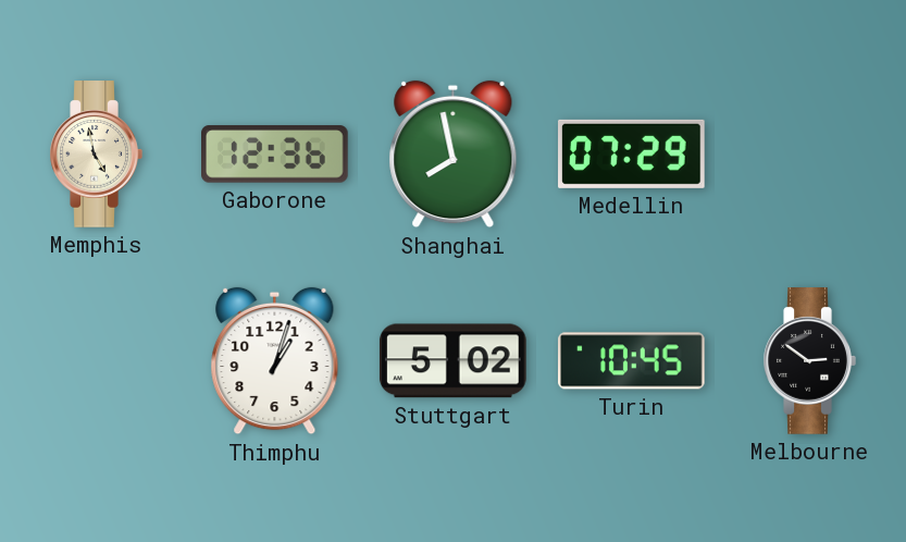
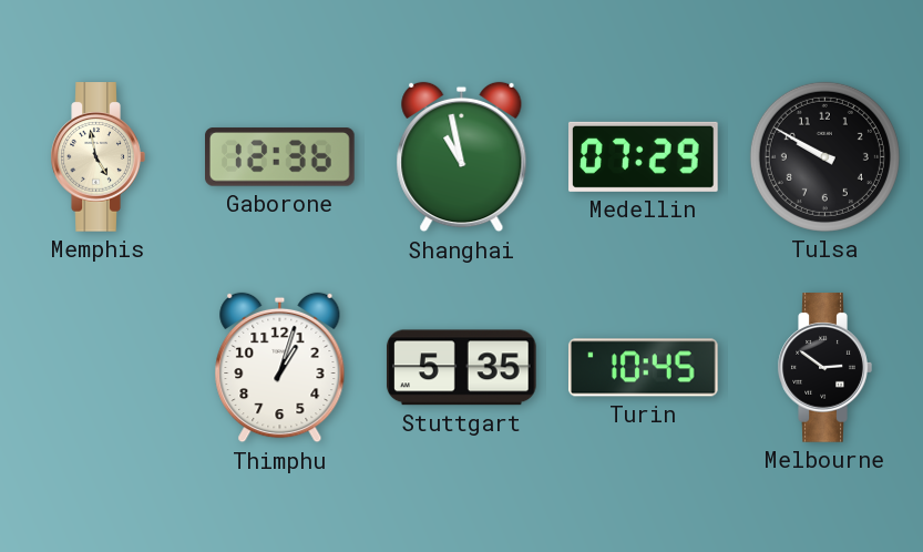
Shanghai: 7:58 -> 10:58
Tulsa: none -> 9:50
Stuttgart: 5:02 -> 5:35
